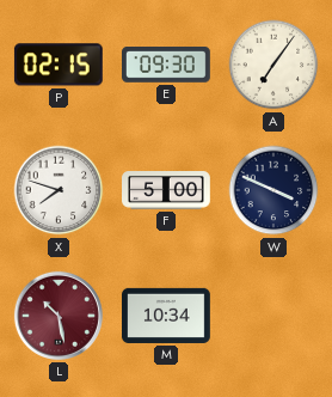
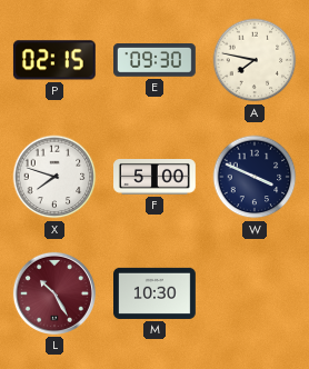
A: 7:06 -> 7:47
L: 10:28 -> 10:25
M: 10:34 -> 10:30
